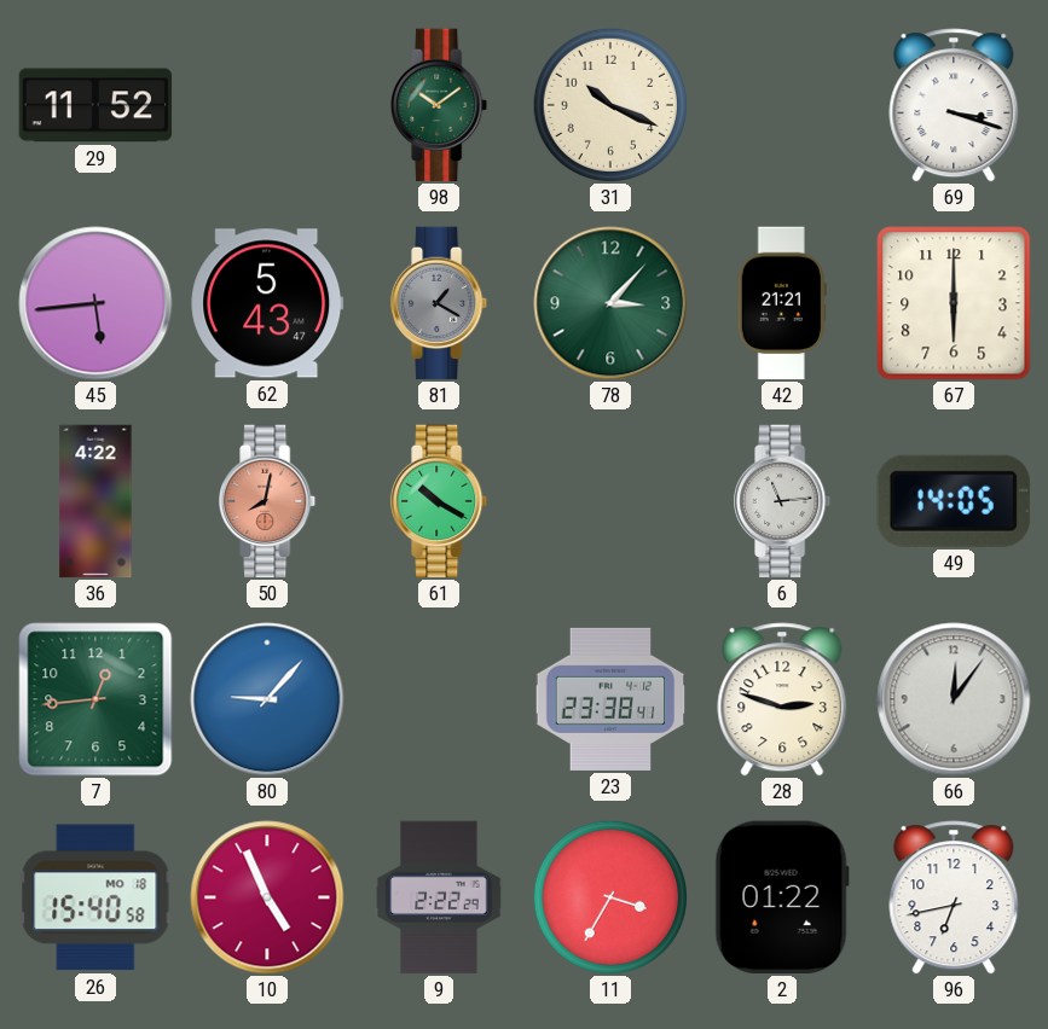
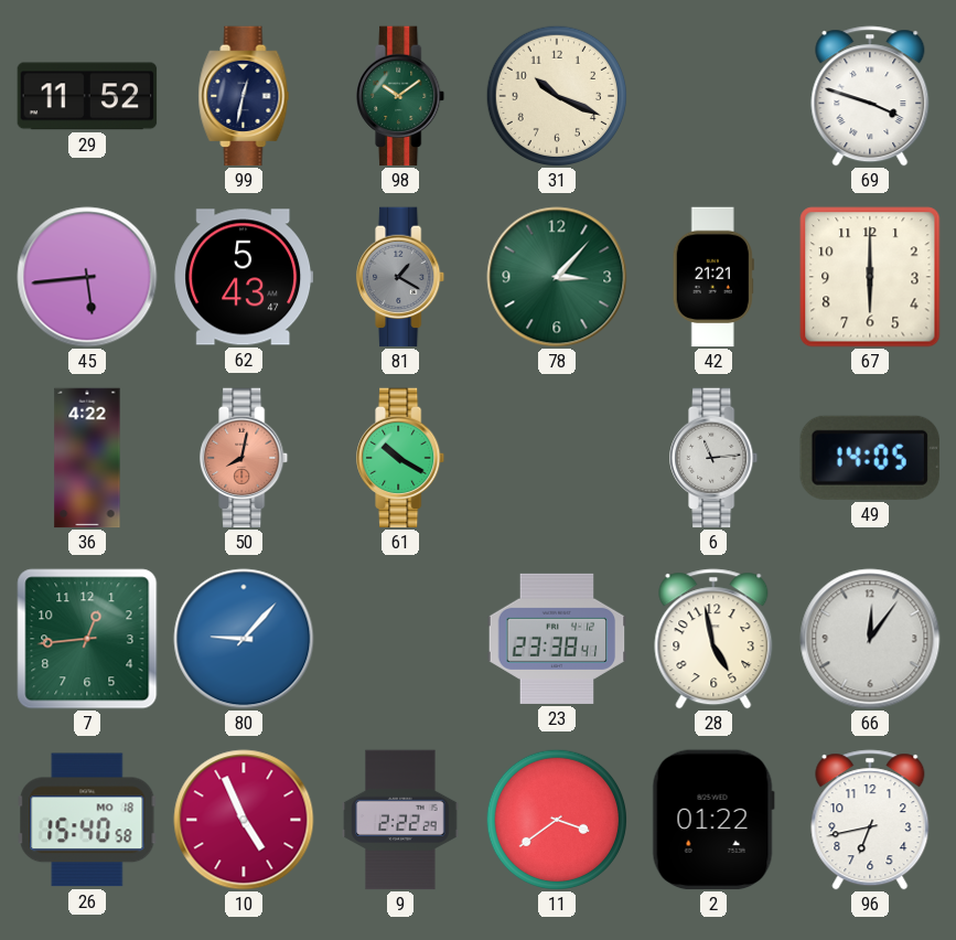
99: none -> 12:32
69: 3:18 -> 3:48
28: 2:48 -> 4:58
11: 3:35 -> 3:39
